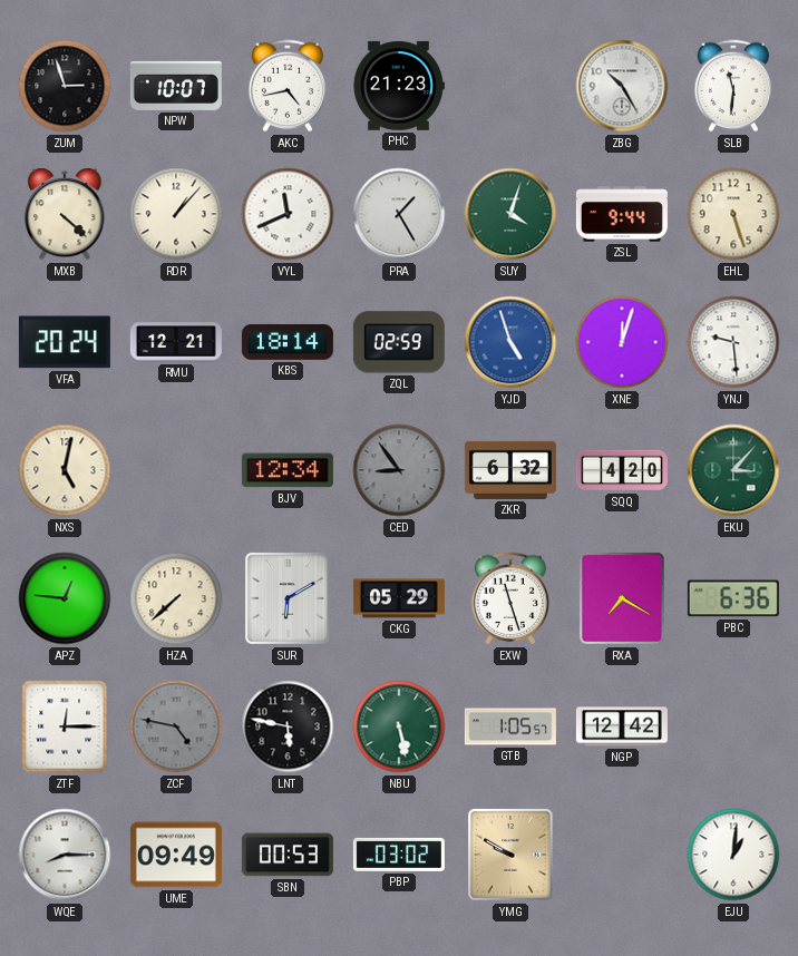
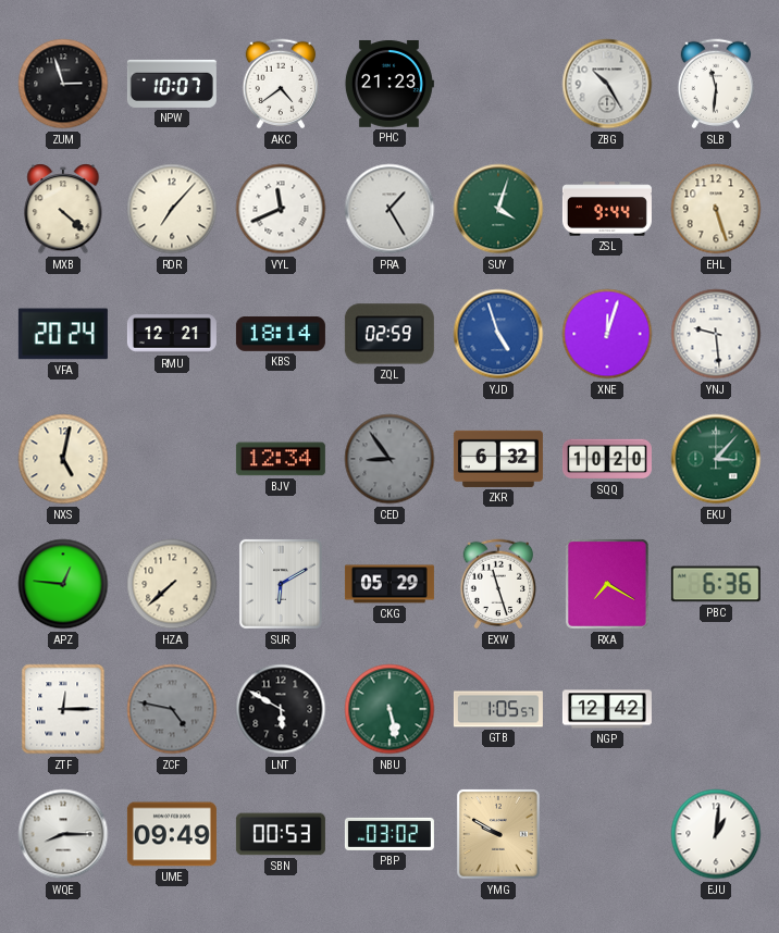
AKC: 4:43 -> 4:39
RDR: 1:07 -> 7:07
SQQ: 4:20 -> 10:20
LNT: 5:47 -> 5:50
